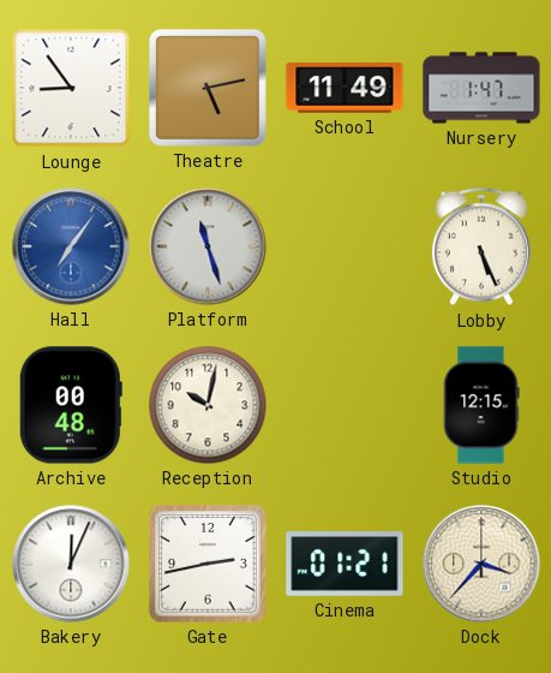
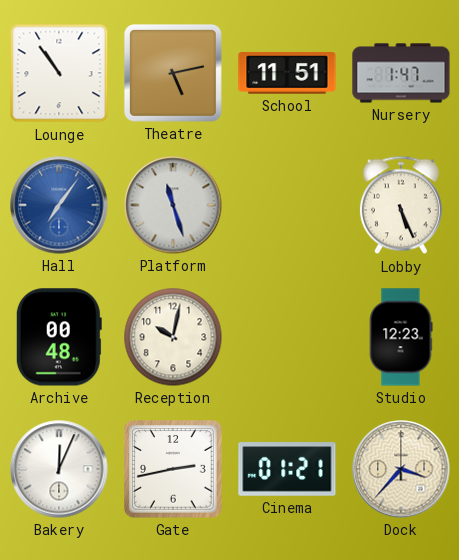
Lounge: 8:54 -> 10:54
School: 11:49 -> 11:51
Studio: 12:15 -> 12:23
